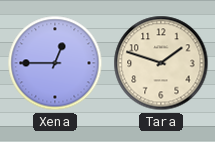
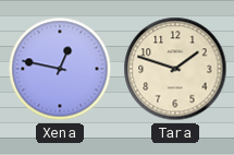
Xena: 12:45 -> 12:47
